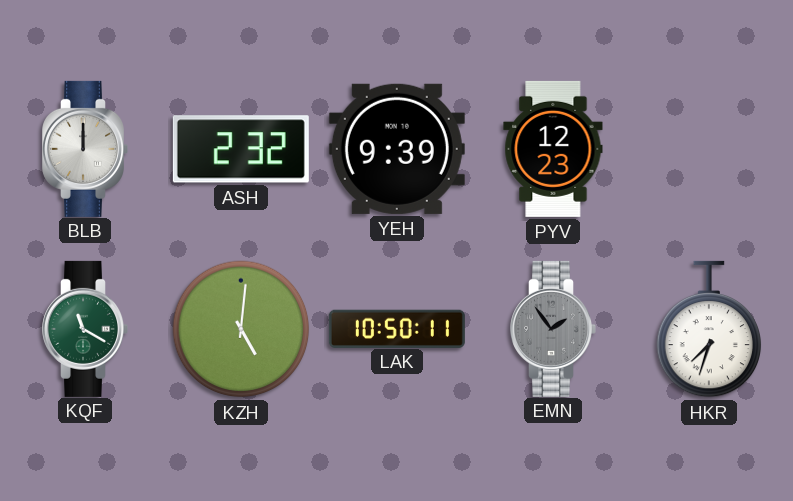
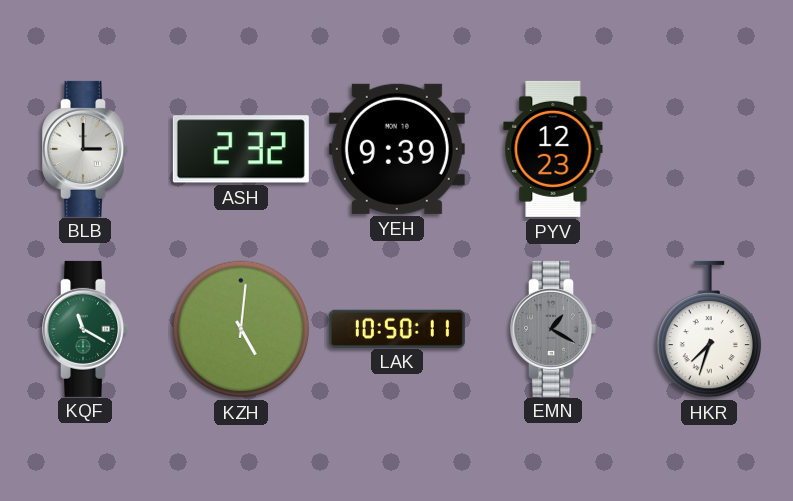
BLB: 12:00 -> 3:00
EMN: 1:54 -> 1:20
